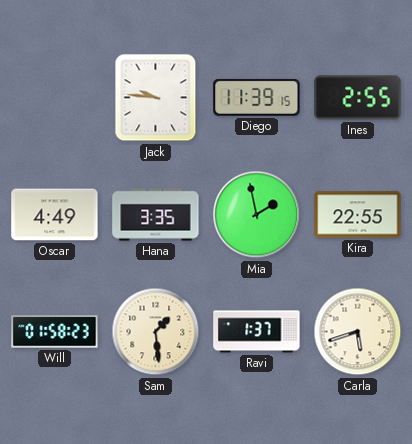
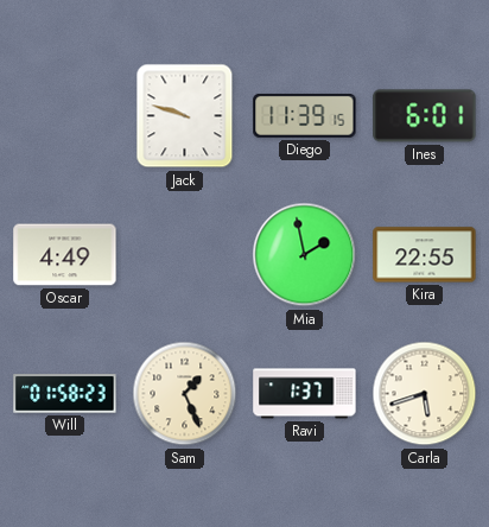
Jack: 9:46 -> 9:48
Ines: 2:55 -> 6:01
Hana: 3:35 -> none
Sam: 1:29 -> 1:26
